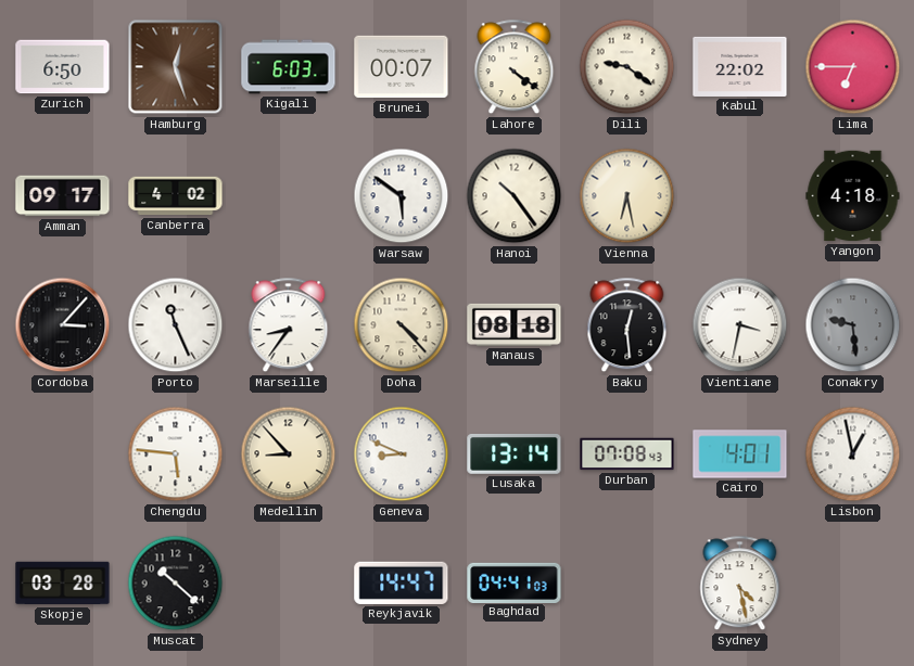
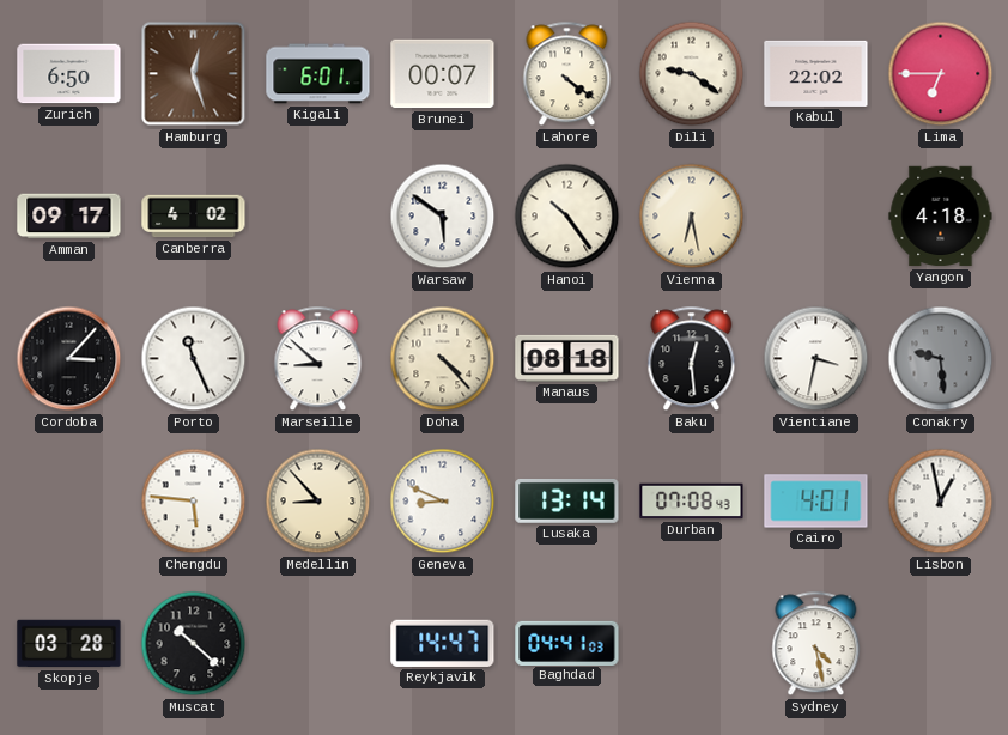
Kigali: 6:03 -> 6:01
Marseille: 8:36 -> 8:52
